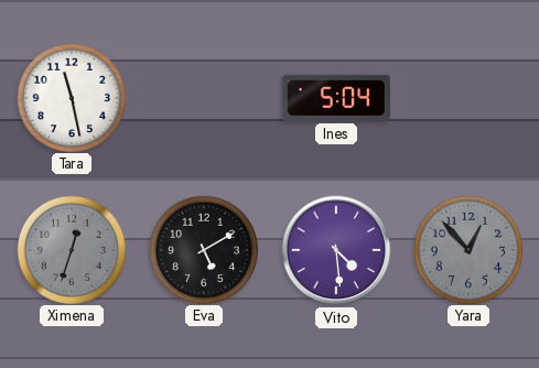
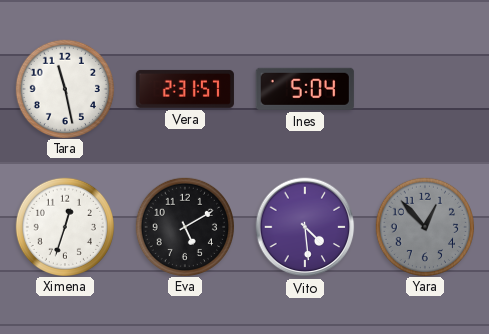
Vera: none -> 2:31
Ximena dial: grey -> white
